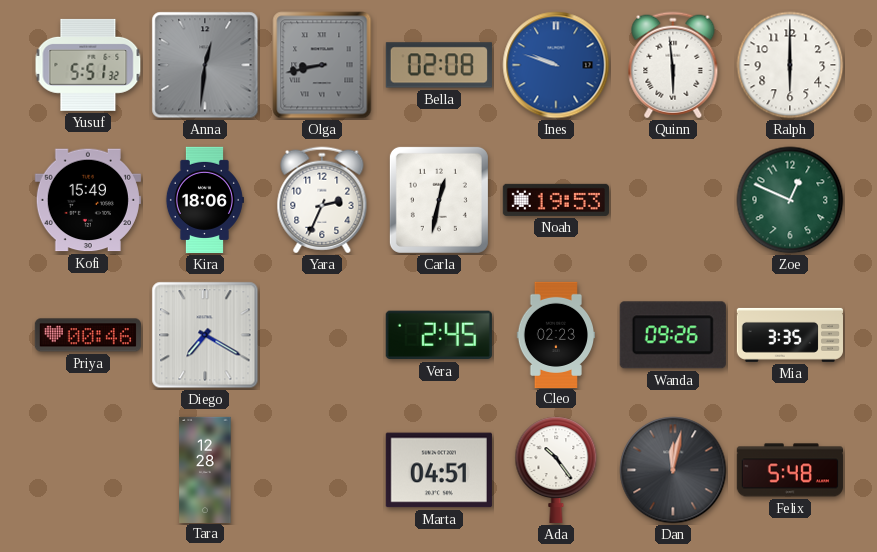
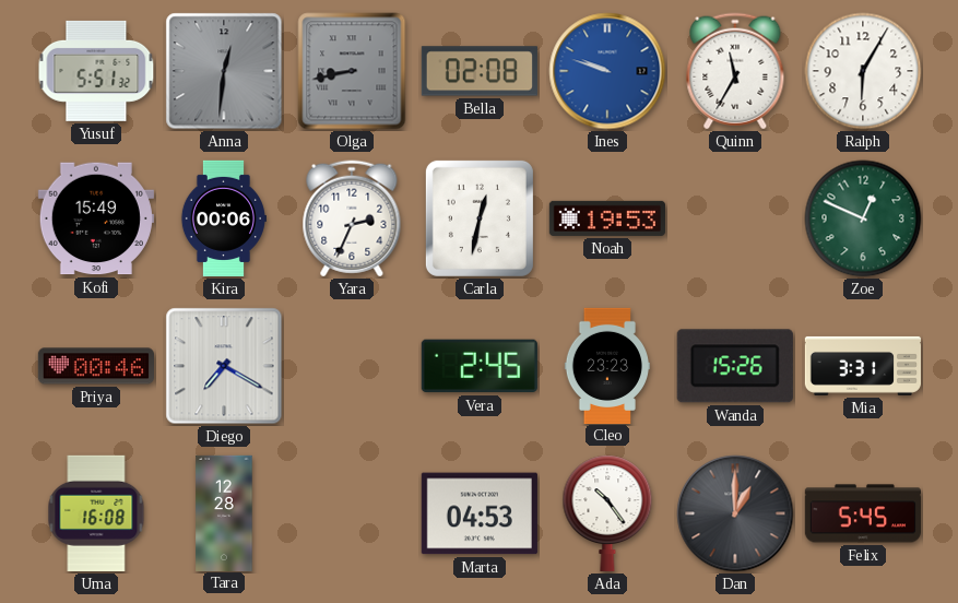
Quinn: 5:59 -> 11:35
Ralph: 6:00 -> 6:05
Kira: 18:06 -> 00:06
Cleo: 02:23 -> 23:23
Wanda: 09:26 -> 15:26
Mia: 3:35 -> 3:31
Uma: none -> 16:08
Marta: 04:51 -> 04:53
Dan: 12:02 -> 1:00
Felix: 5:48 -> 5:45
